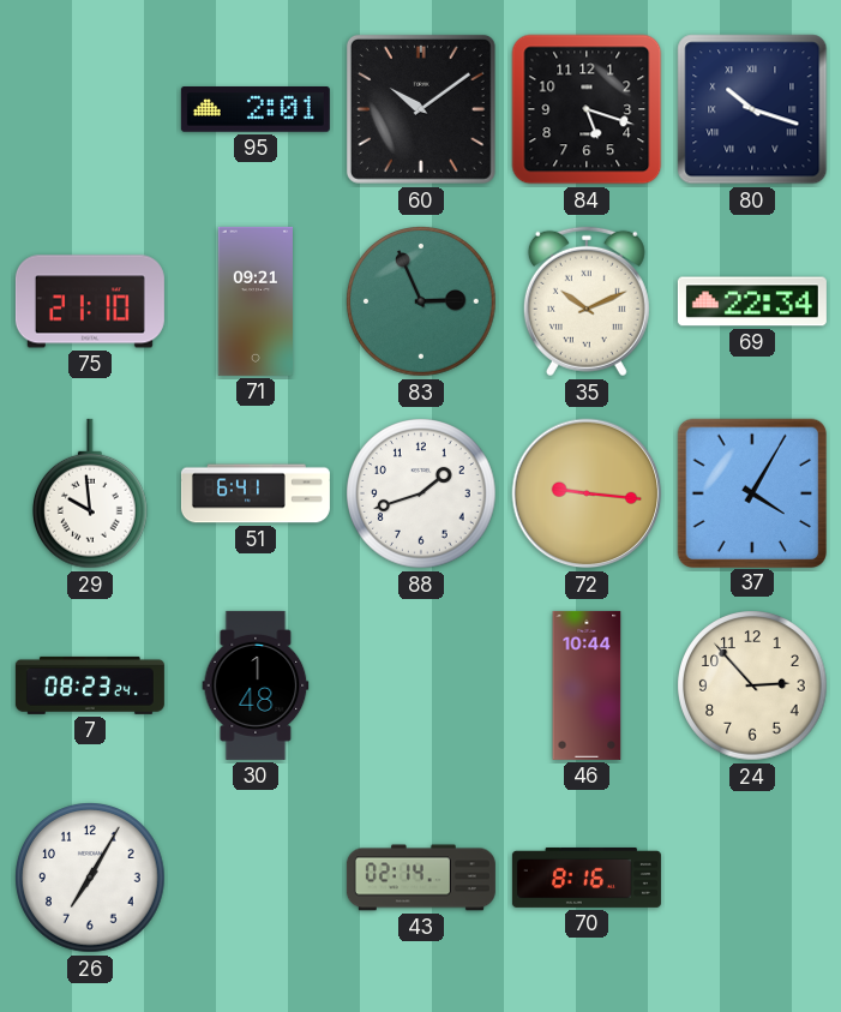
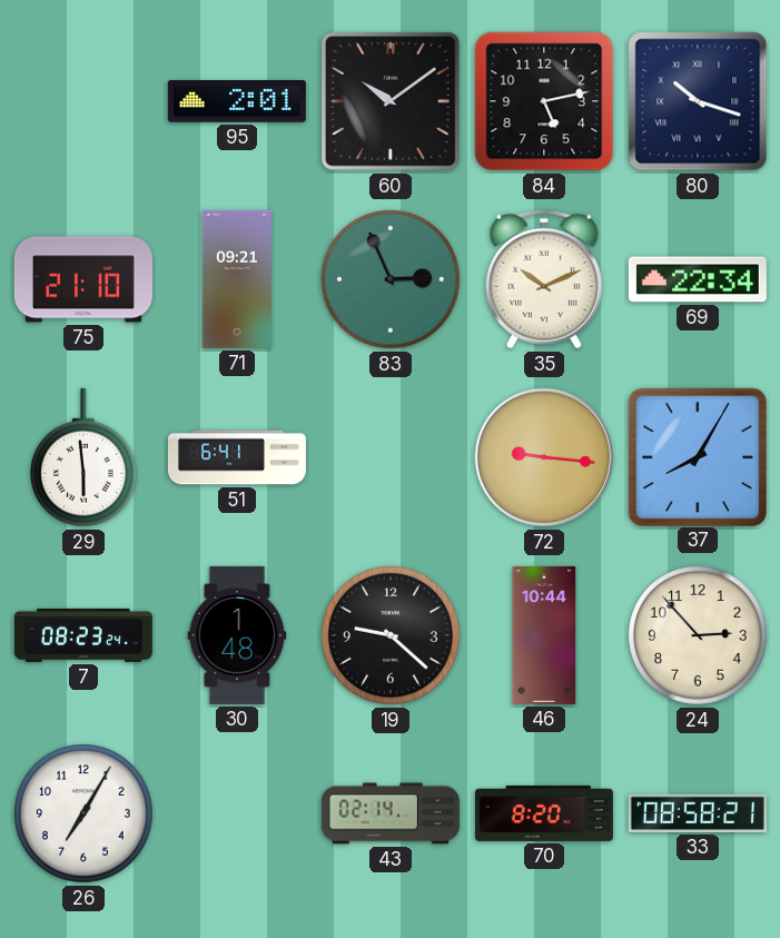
84: 5:18 -> 5:13
29: 9:59 -> 5:59
88: 1:42 -> none
37: 4:05 -> 8:05
19: none -> 9:22
70: 8:16 -> 8:20
33: none -> 08:58
